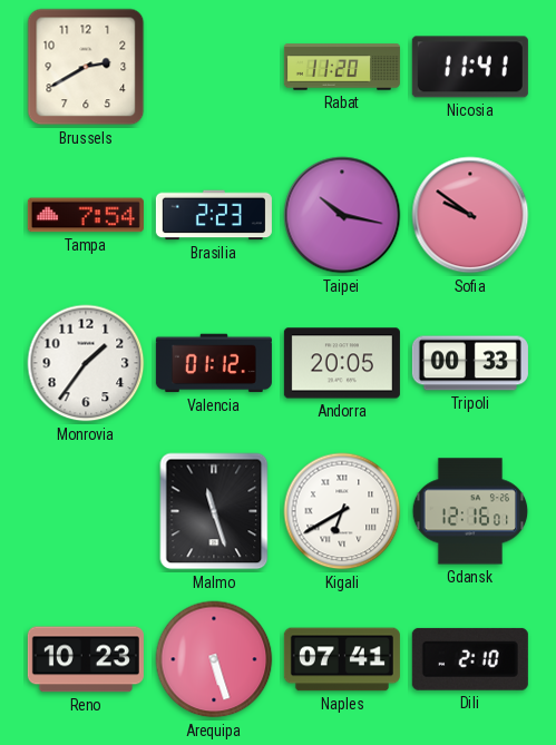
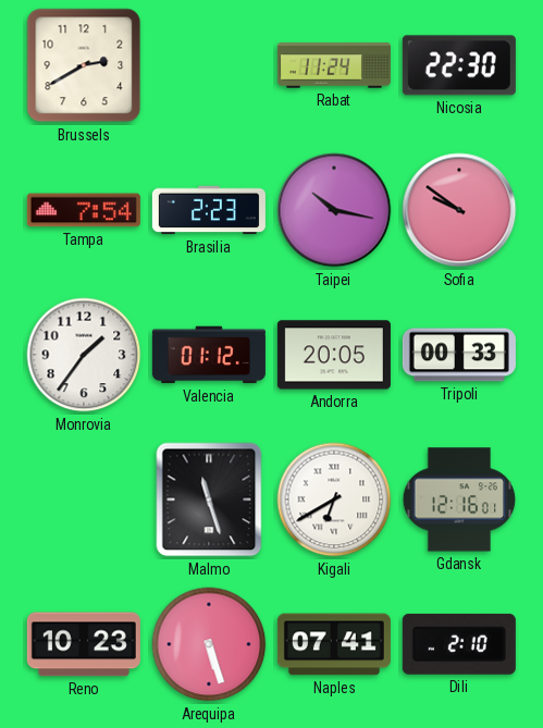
Rabat: 11:20 -> 11:24
Nicosia: 11:41 -> 22:30
